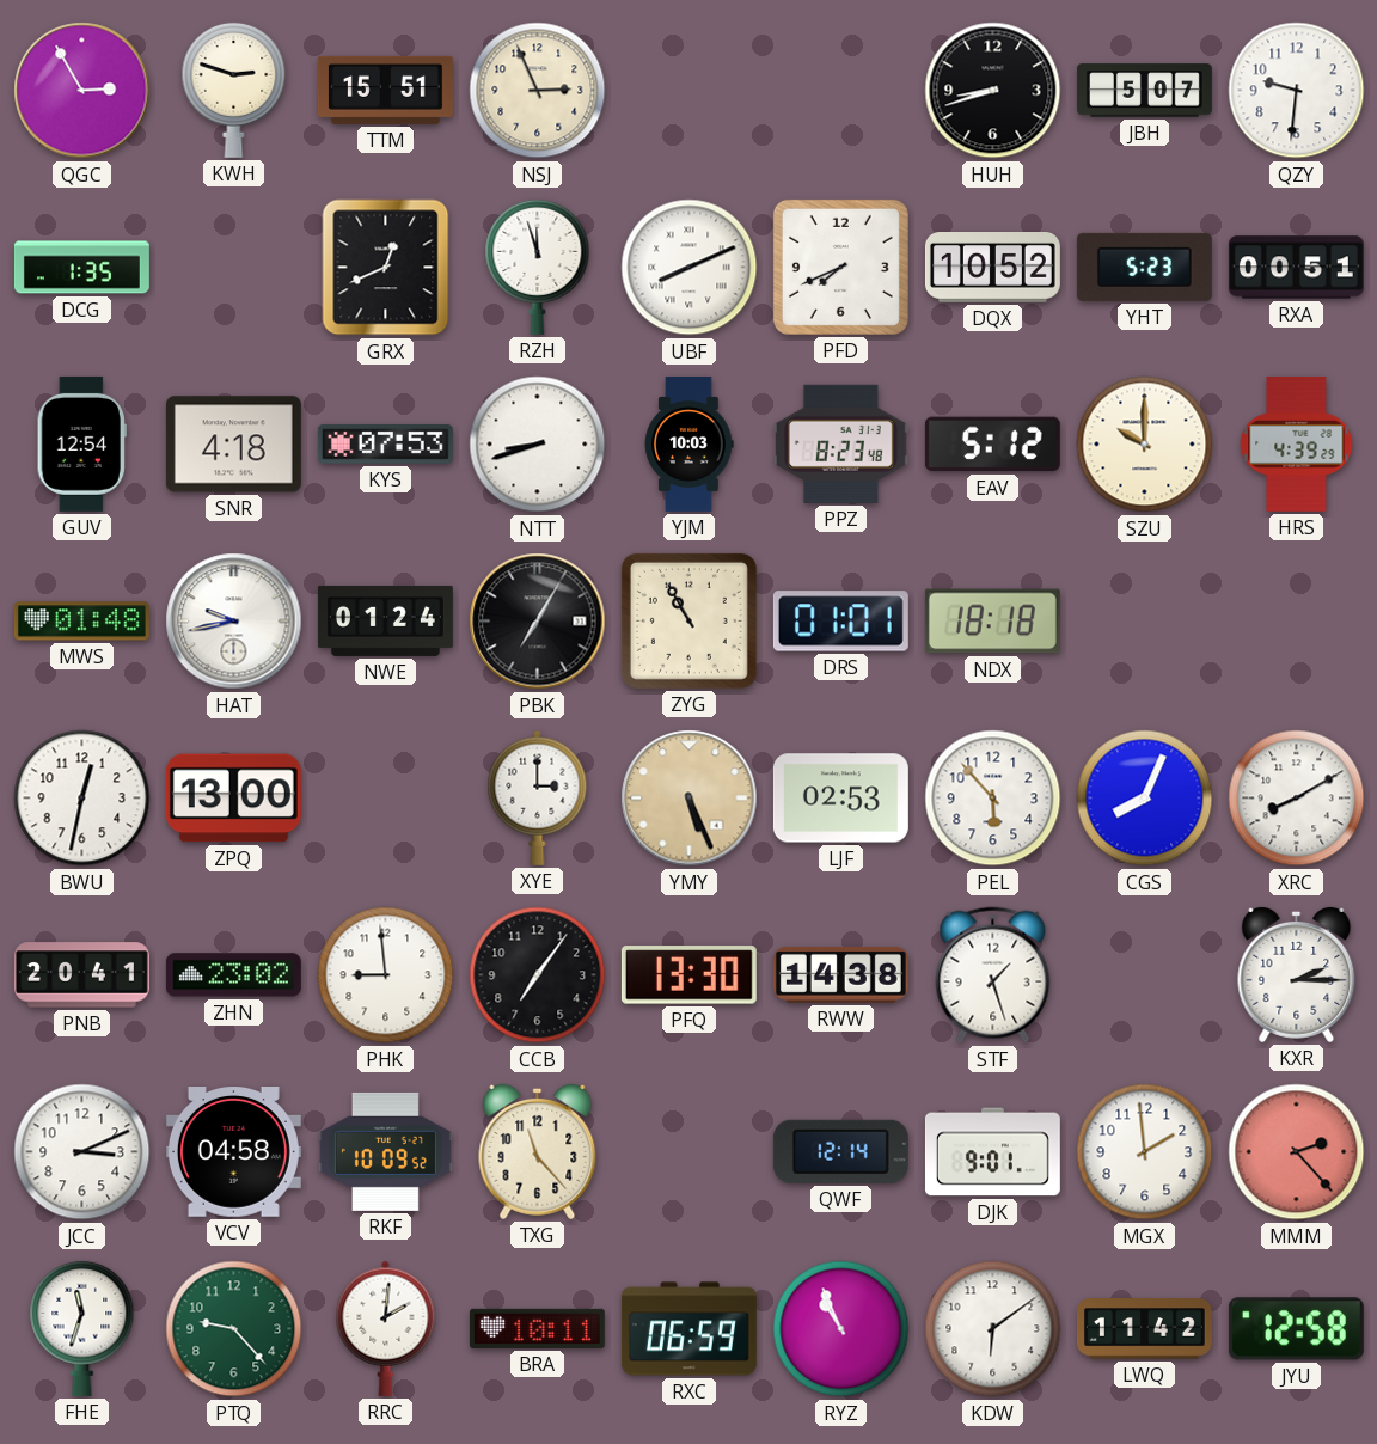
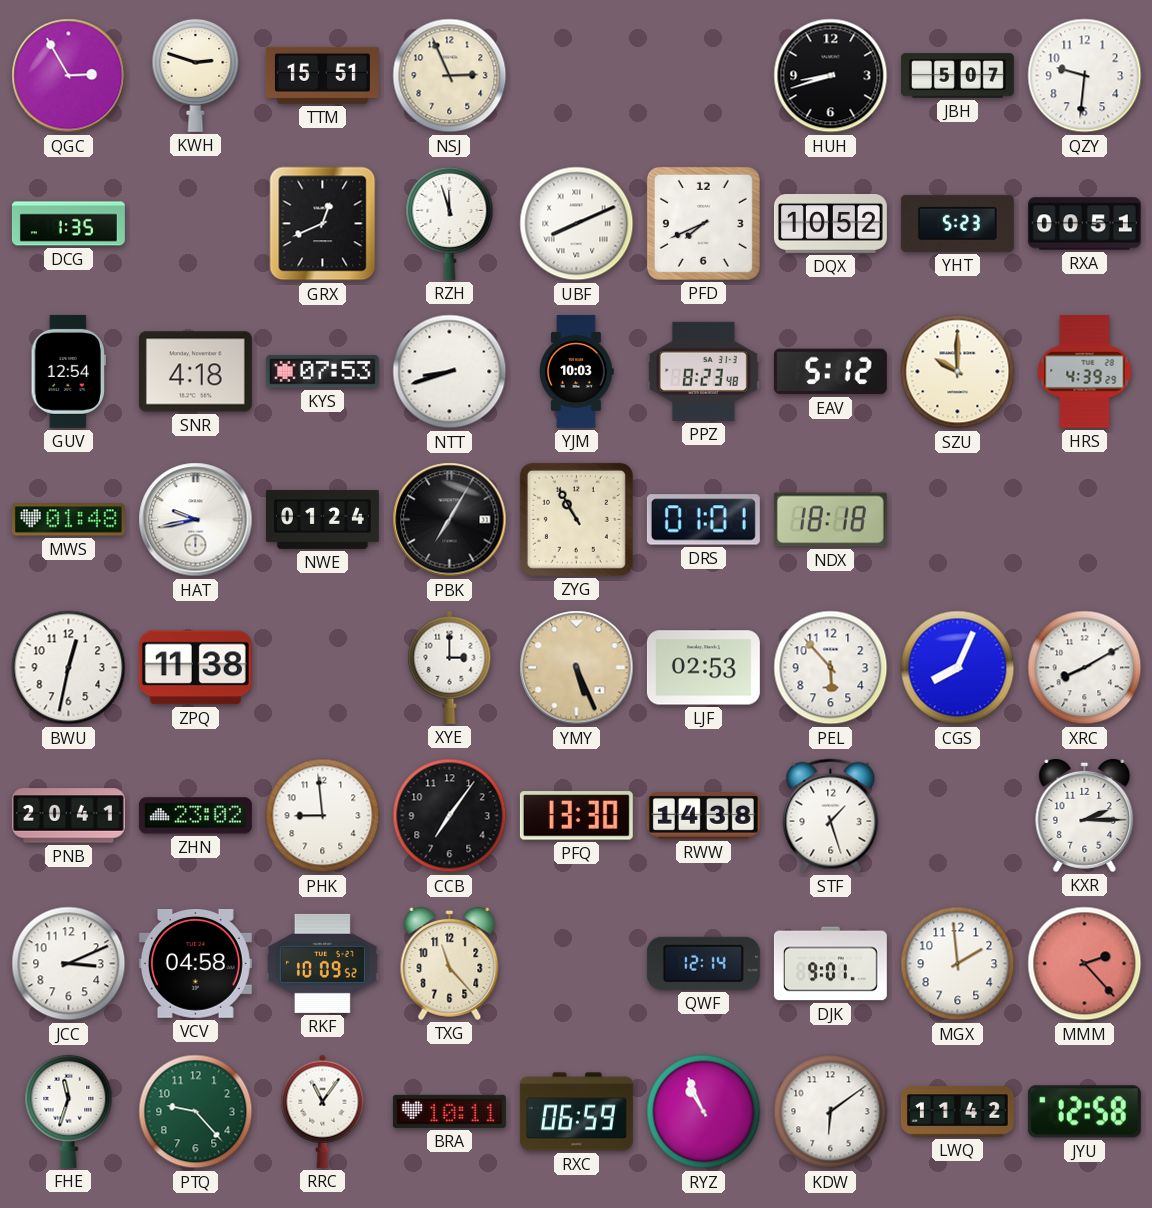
ZPQ: 13:00 -> 11:38
RRC: 2:01 -> 11:06
